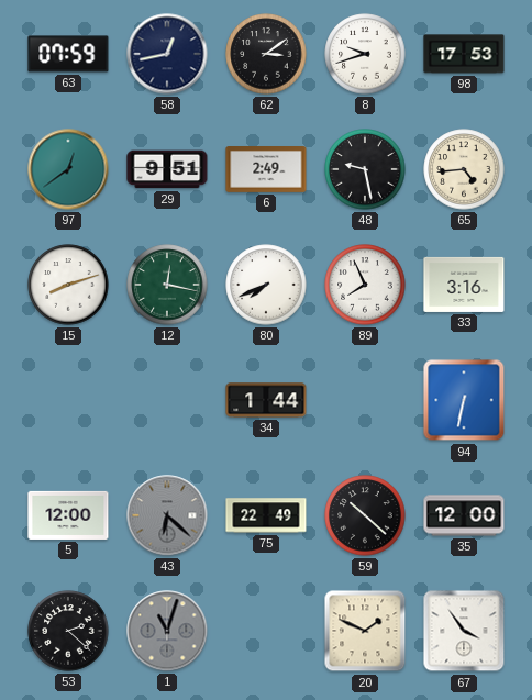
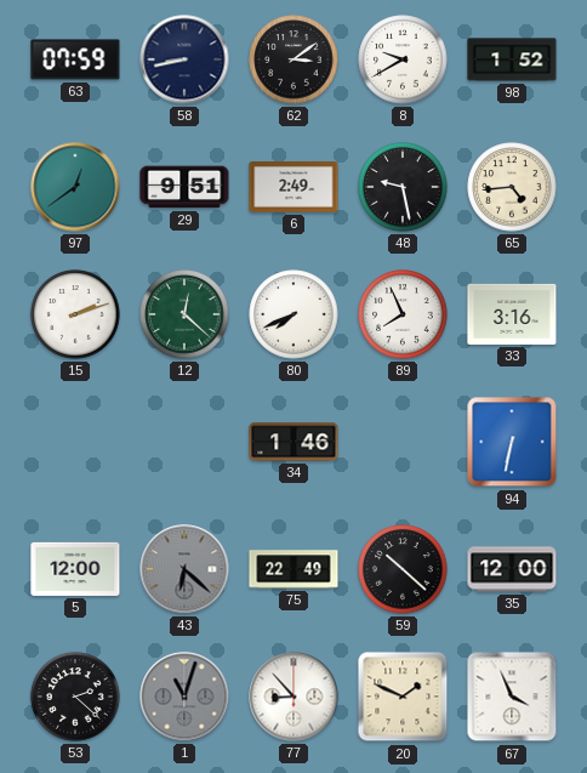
58: 12:43 -> 8:43
8: 9:42 -> 9:40
98: 17:53 -> 1:52
15: 8:12 -> 2:12
12: 12:17 -> 12:22
34: 1:44 -> 1:46
77: none -> 8:53
67: 3:54 -> 3:56
